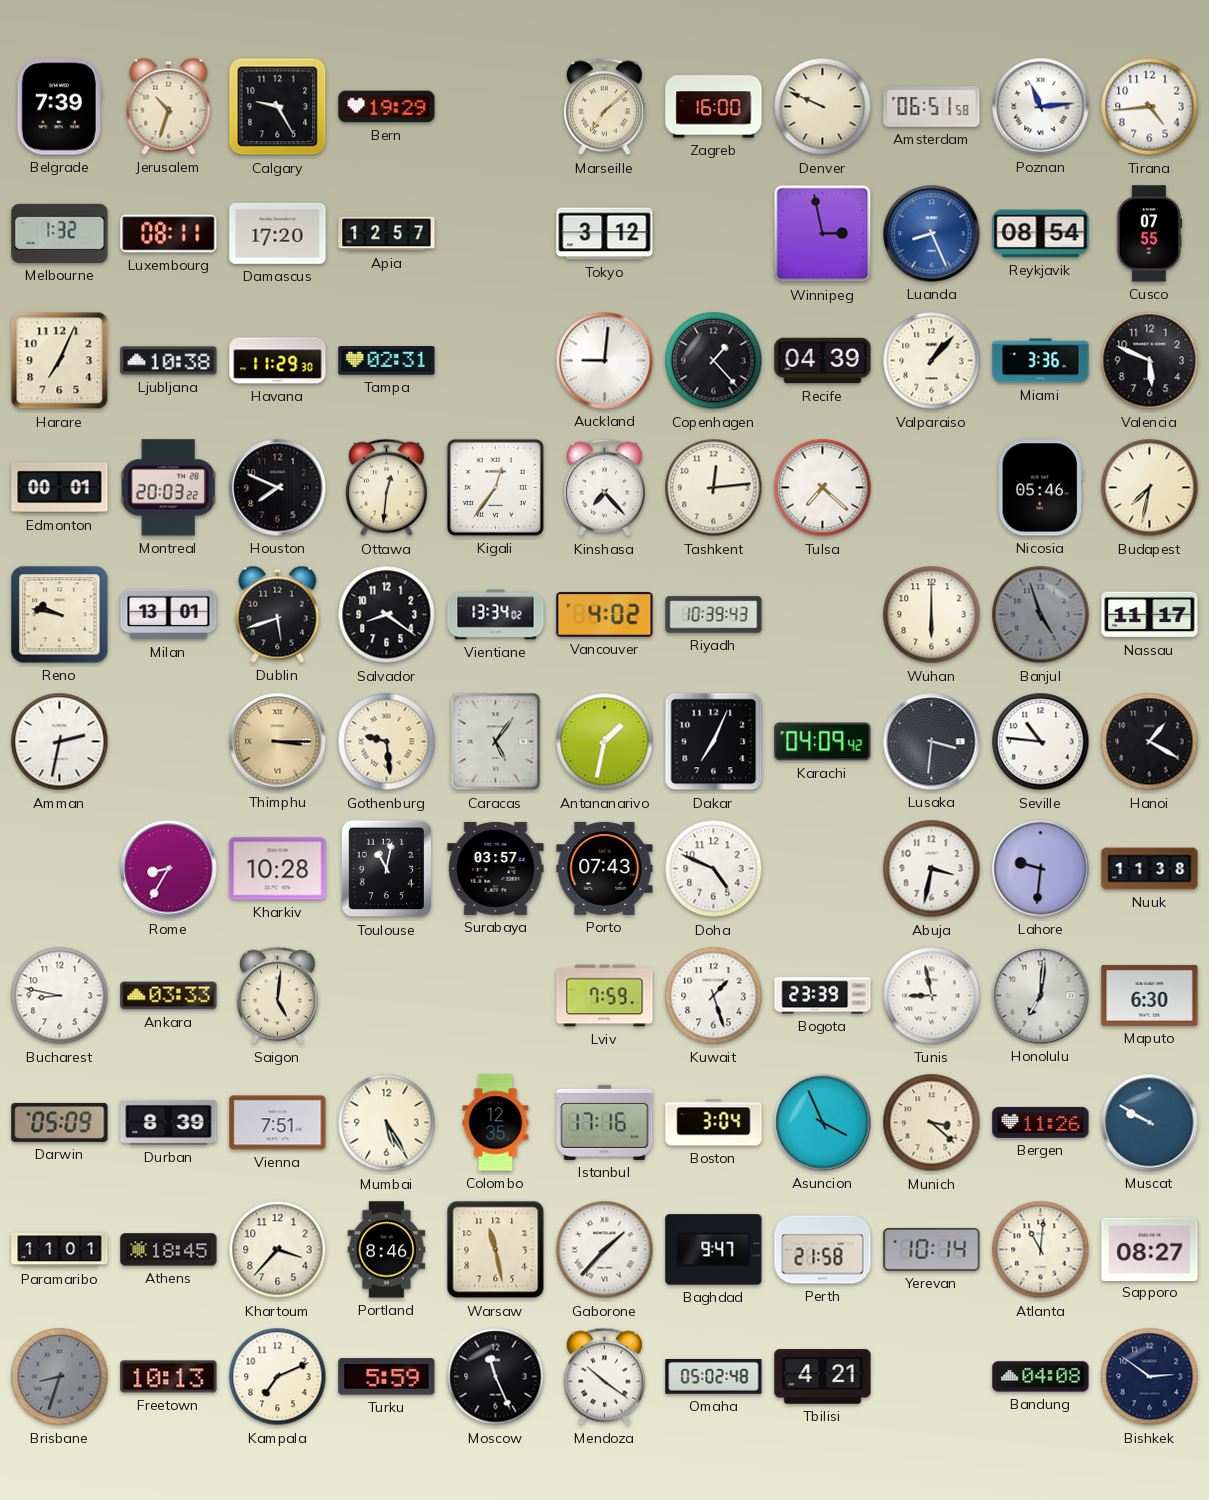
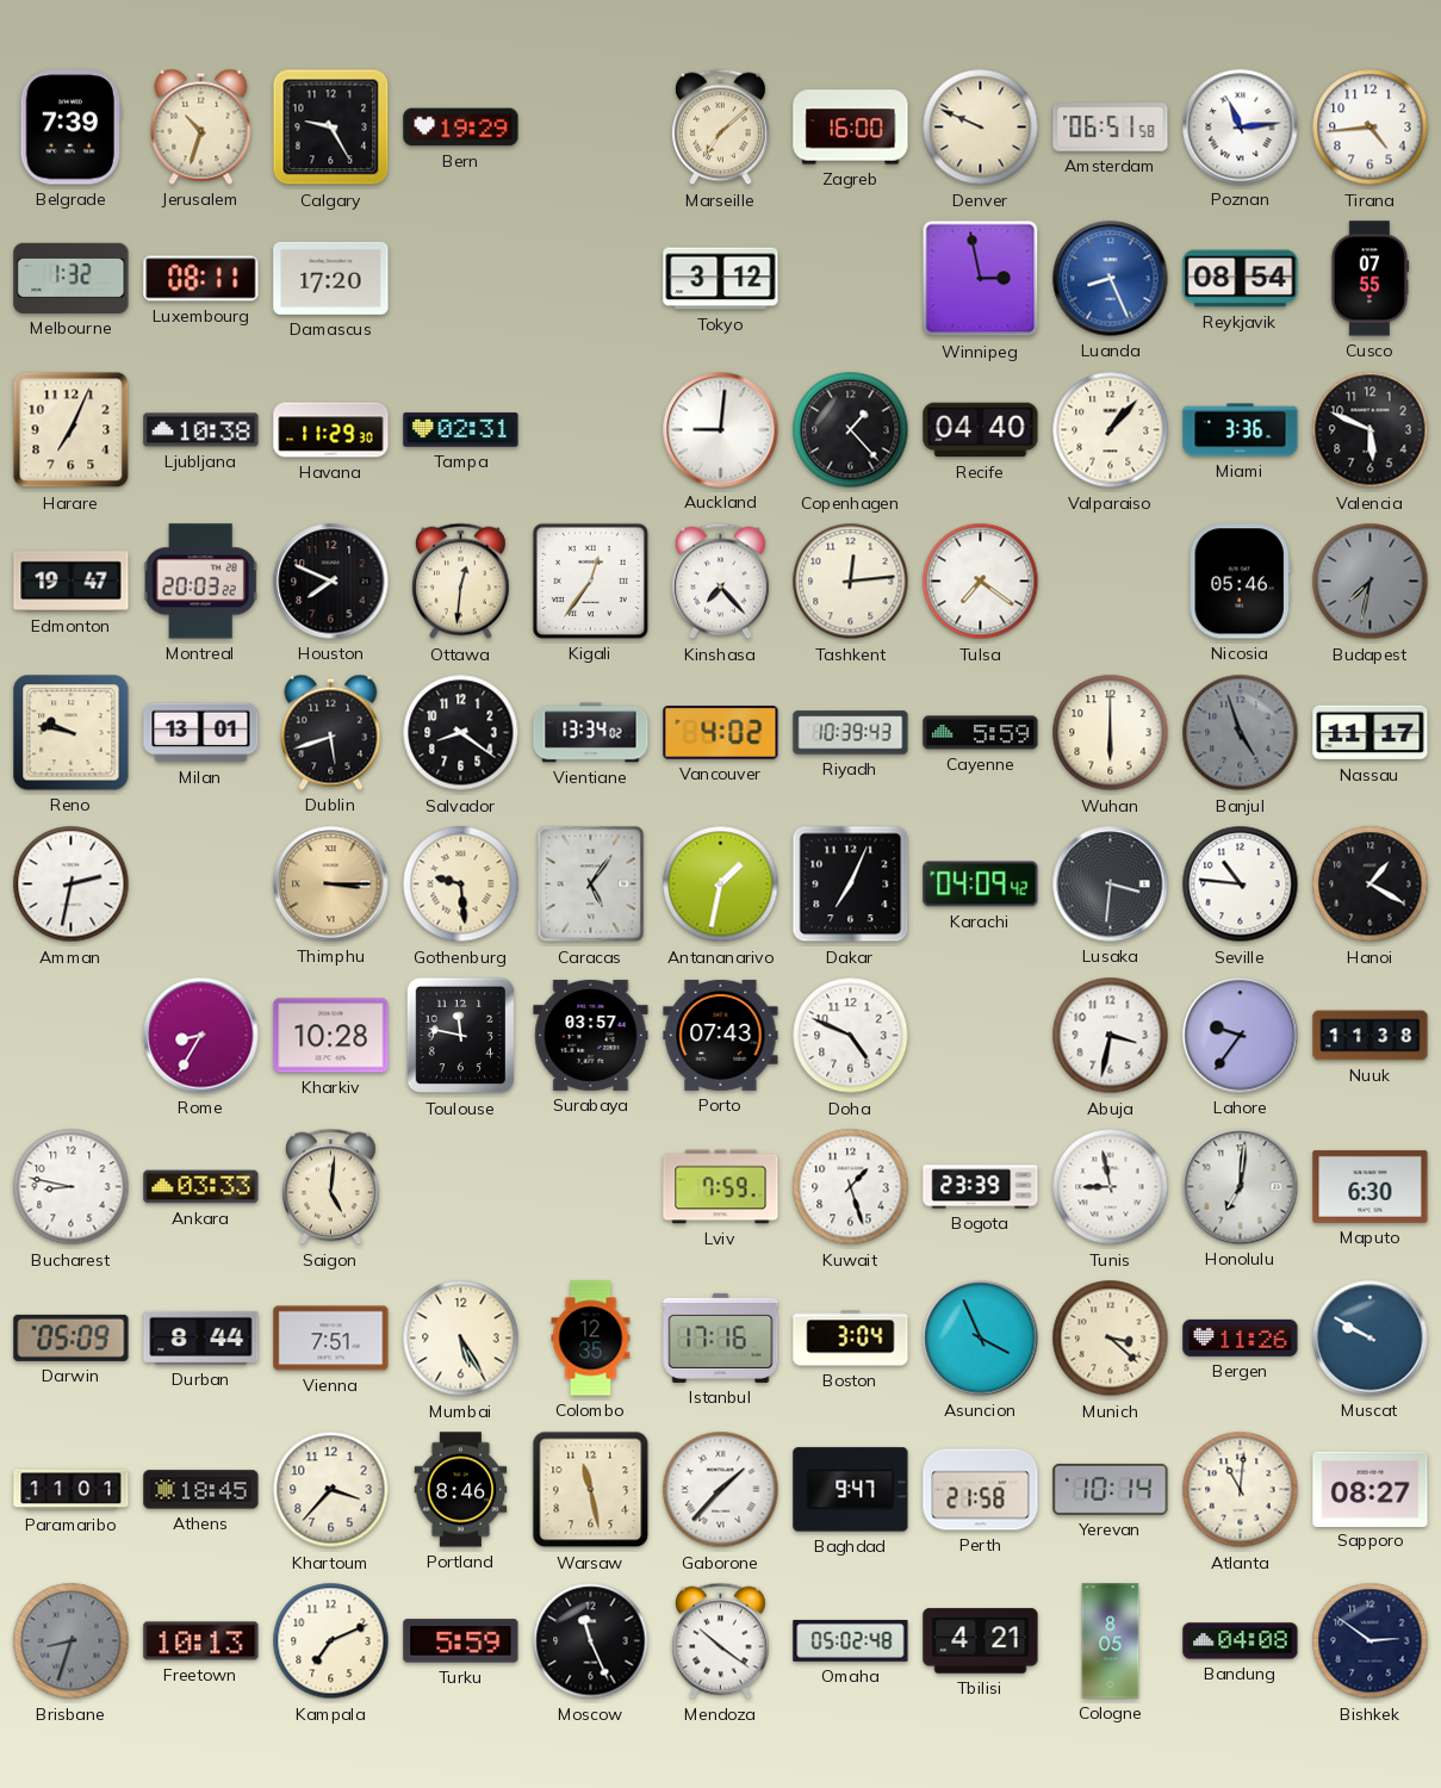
Apia: 12:57 -> none
Recife: 04:39 -> 04:40
Edmonton: 00:01 -> 19:47
Tulsa: 7:22 -> 7:21
Budapest dial: cream -> grey
Cayenne: none -> 5:59
Toulouse: 11:02 -> 11:47
Lahore: 9:31 -> 9:36
Durban: 8:39 -> 8:44
Cologne: none -> 8:05
